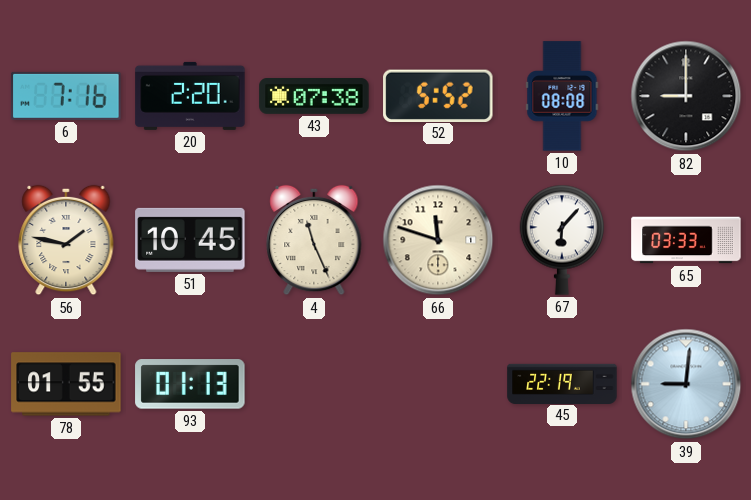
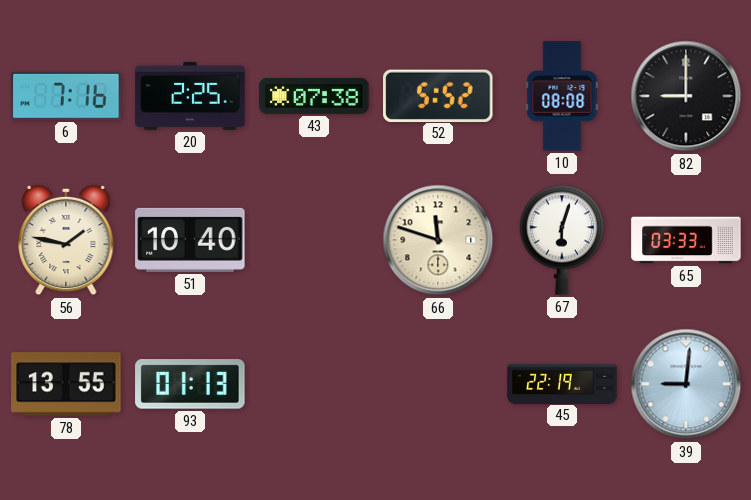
20: 2:20 -> 2:25
51: 10:45 -> 10:40
4: 11:26 -> none
67: 6:07 -> 6:03
78: 01:55 -> 13:55
